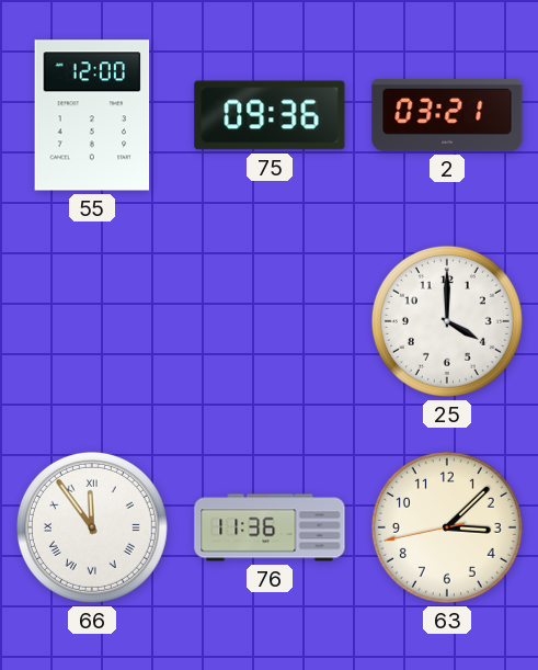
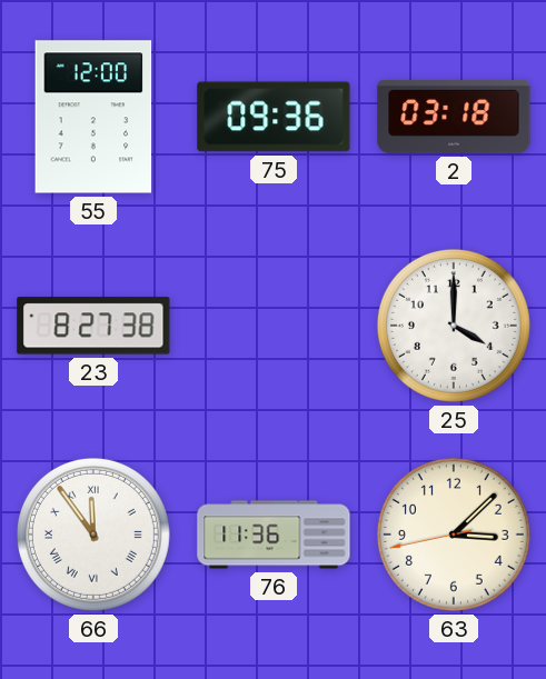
2: 03:21 -> 03:18
23: none -> 8:27
